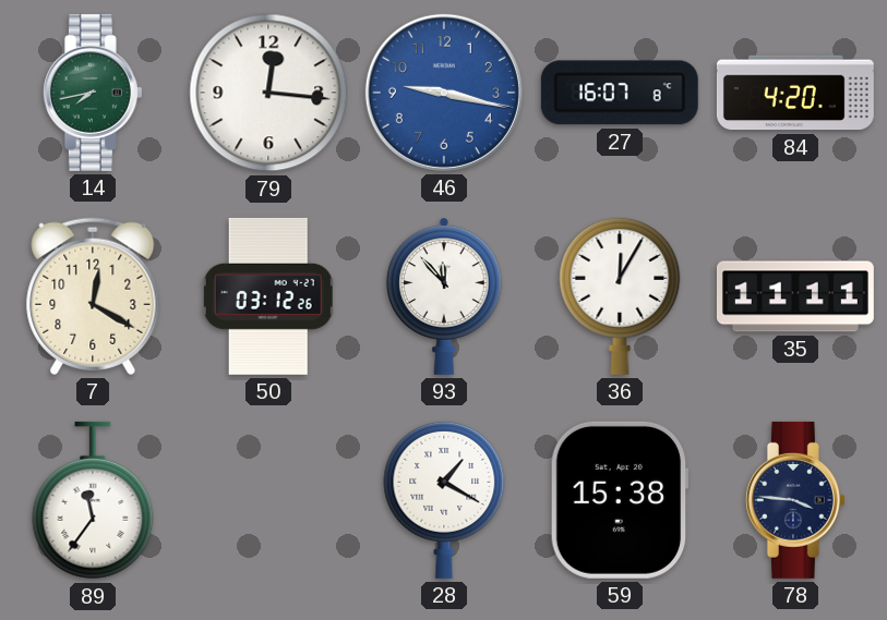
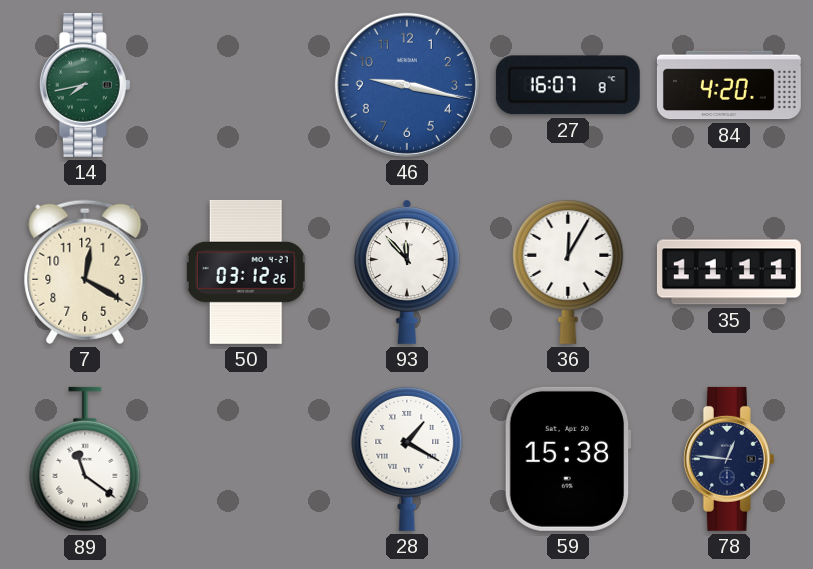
79: 12:16 -> none
89: 11:36 -> 11:21
78: 3:46 -> 12:46
